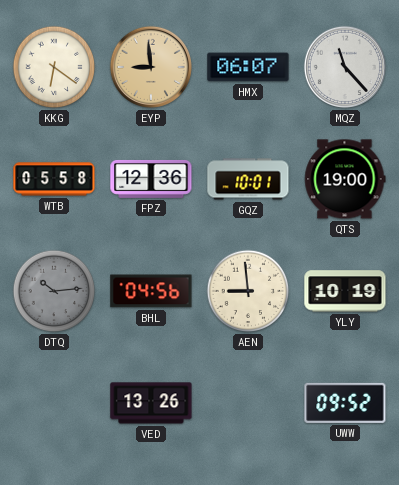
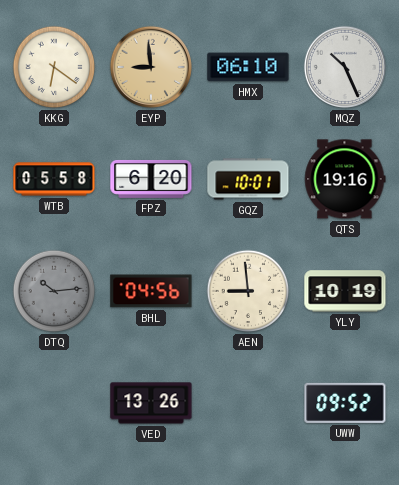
HMX: 06:07 -> 06:10
MQZ: 11:23 -> 10:26
FPZ: 12:36 -> 6:20
QTS: 19:00 -> 19:16
